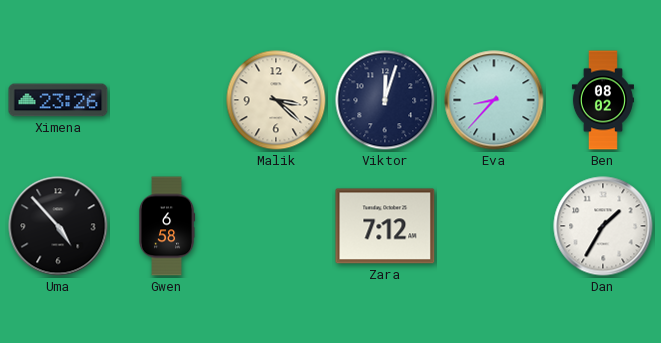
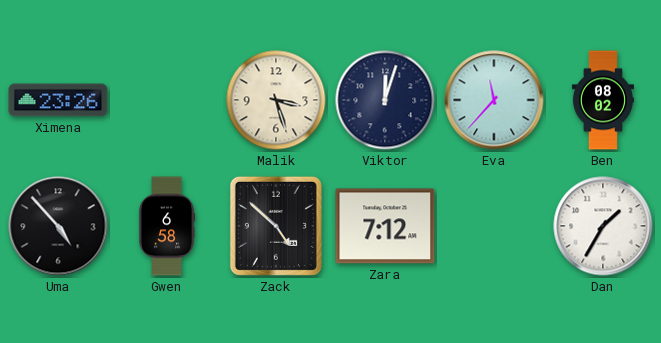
Malik: 3:22 -> 3:27
Eva: 8:37 -> 11:37
Zack: none -> 4:52
